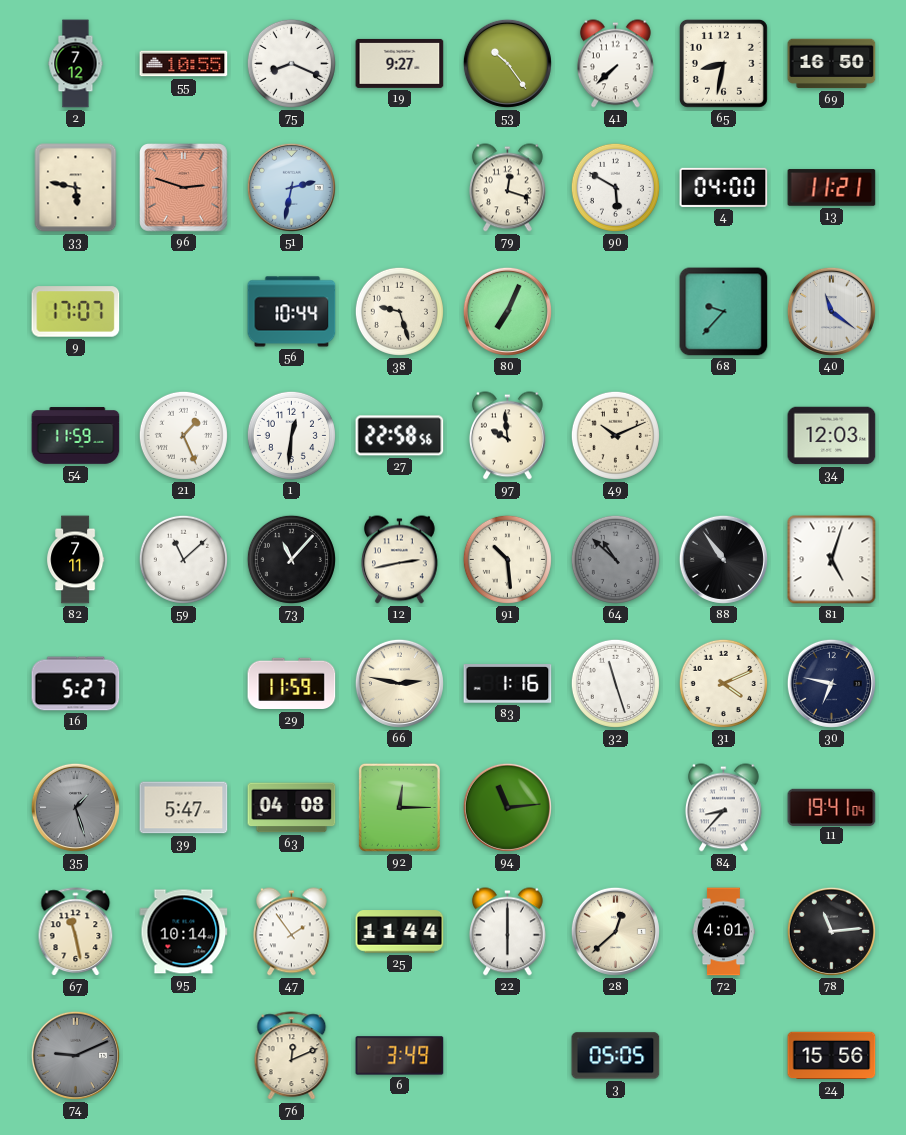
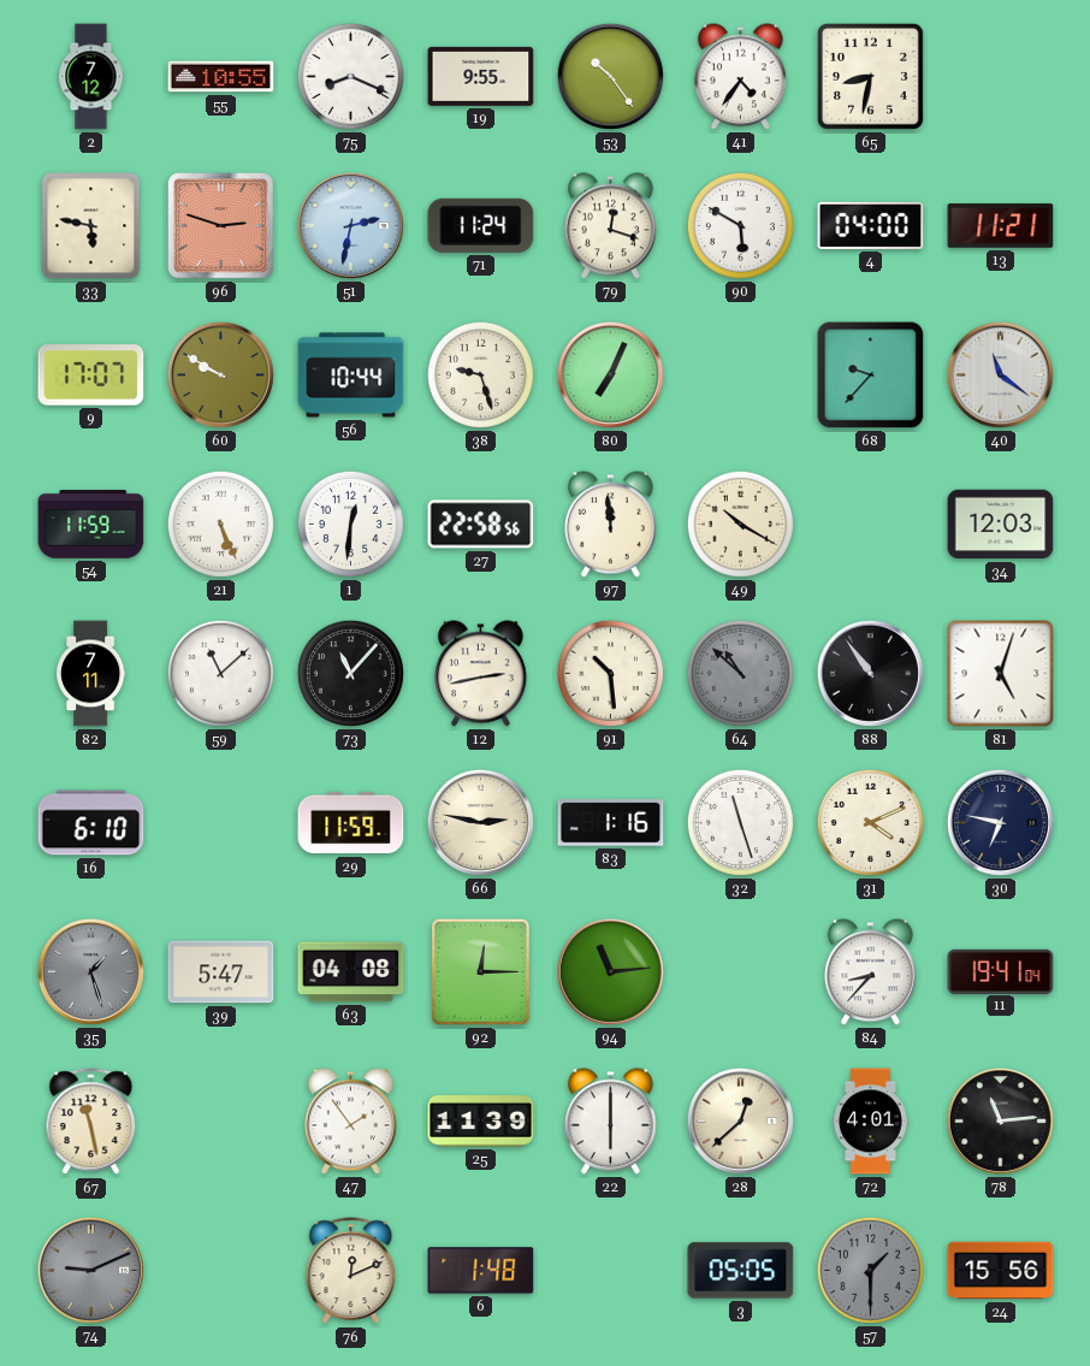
19: 9:27 -> 9:55
41: 7:38 -> 4:36
69: 16:50 -> none
71: none -> 11:24
60: none -> 9:50
21: 1:26 -> 5:26
97: 9:59 -> 11:59
49: 10:11 -> 10:20
16: 5:27 -> 6:10
95: 10:14 -> none
25: 11:44 -> 11:39
6: 3:49 -> 1:48
57: none -> 1:30
